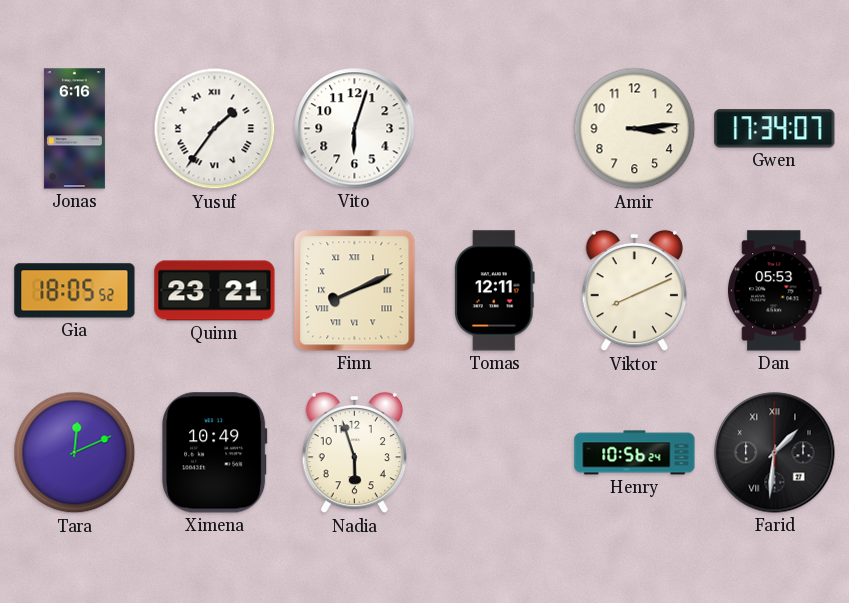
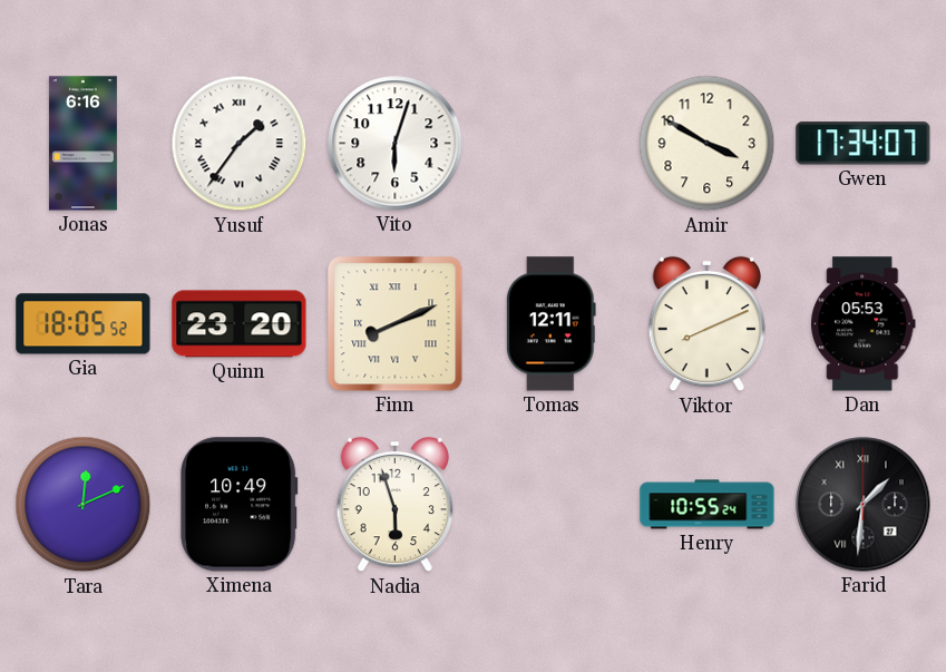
Amir: 3:14 -> 3:50
Quinn: 23:21 -> 23:20
Henry: 10:56 -> 10:55
